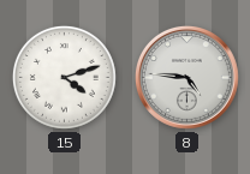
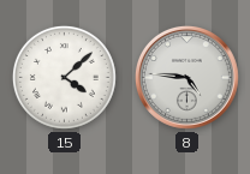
15: 4:12 -> 4:08
